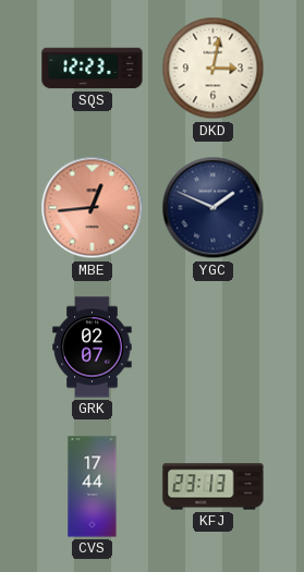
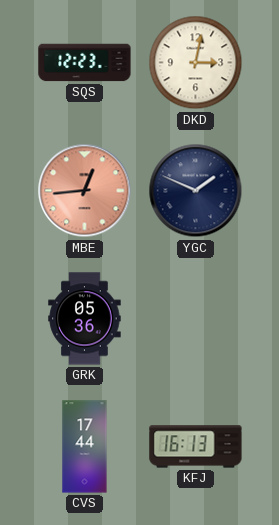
GRK: 02:07 -> 05:36
KFJ: 23:13 -> 16:13
